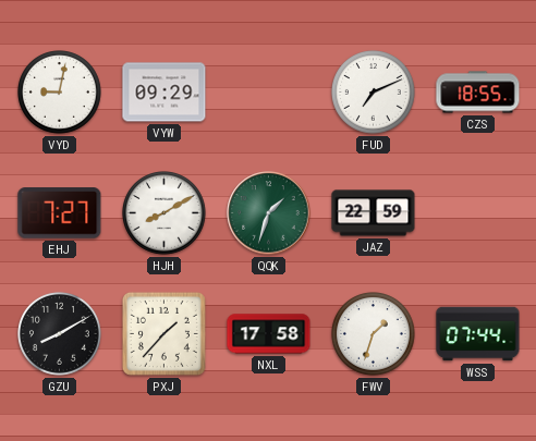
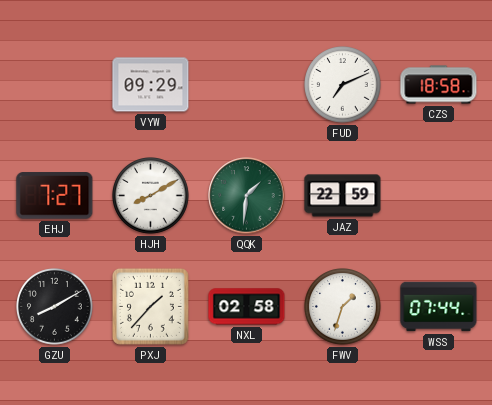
VYD: 9:02 -> none
CZS: 18:55 -> 18:58
QQK: 1:33 -> 1:31
NXL: 17:58 -> 02:58
